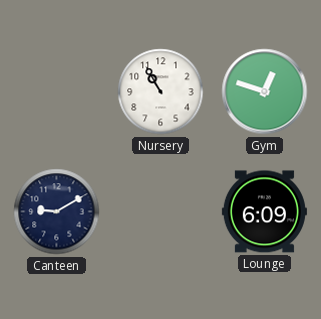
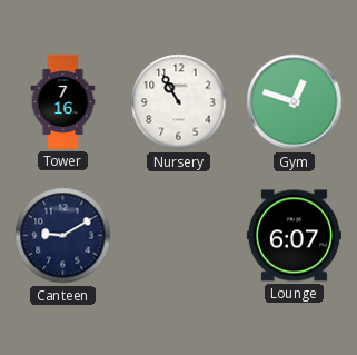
Tower: none -> 7:16
Lounge: 6:09 -> 6:07
